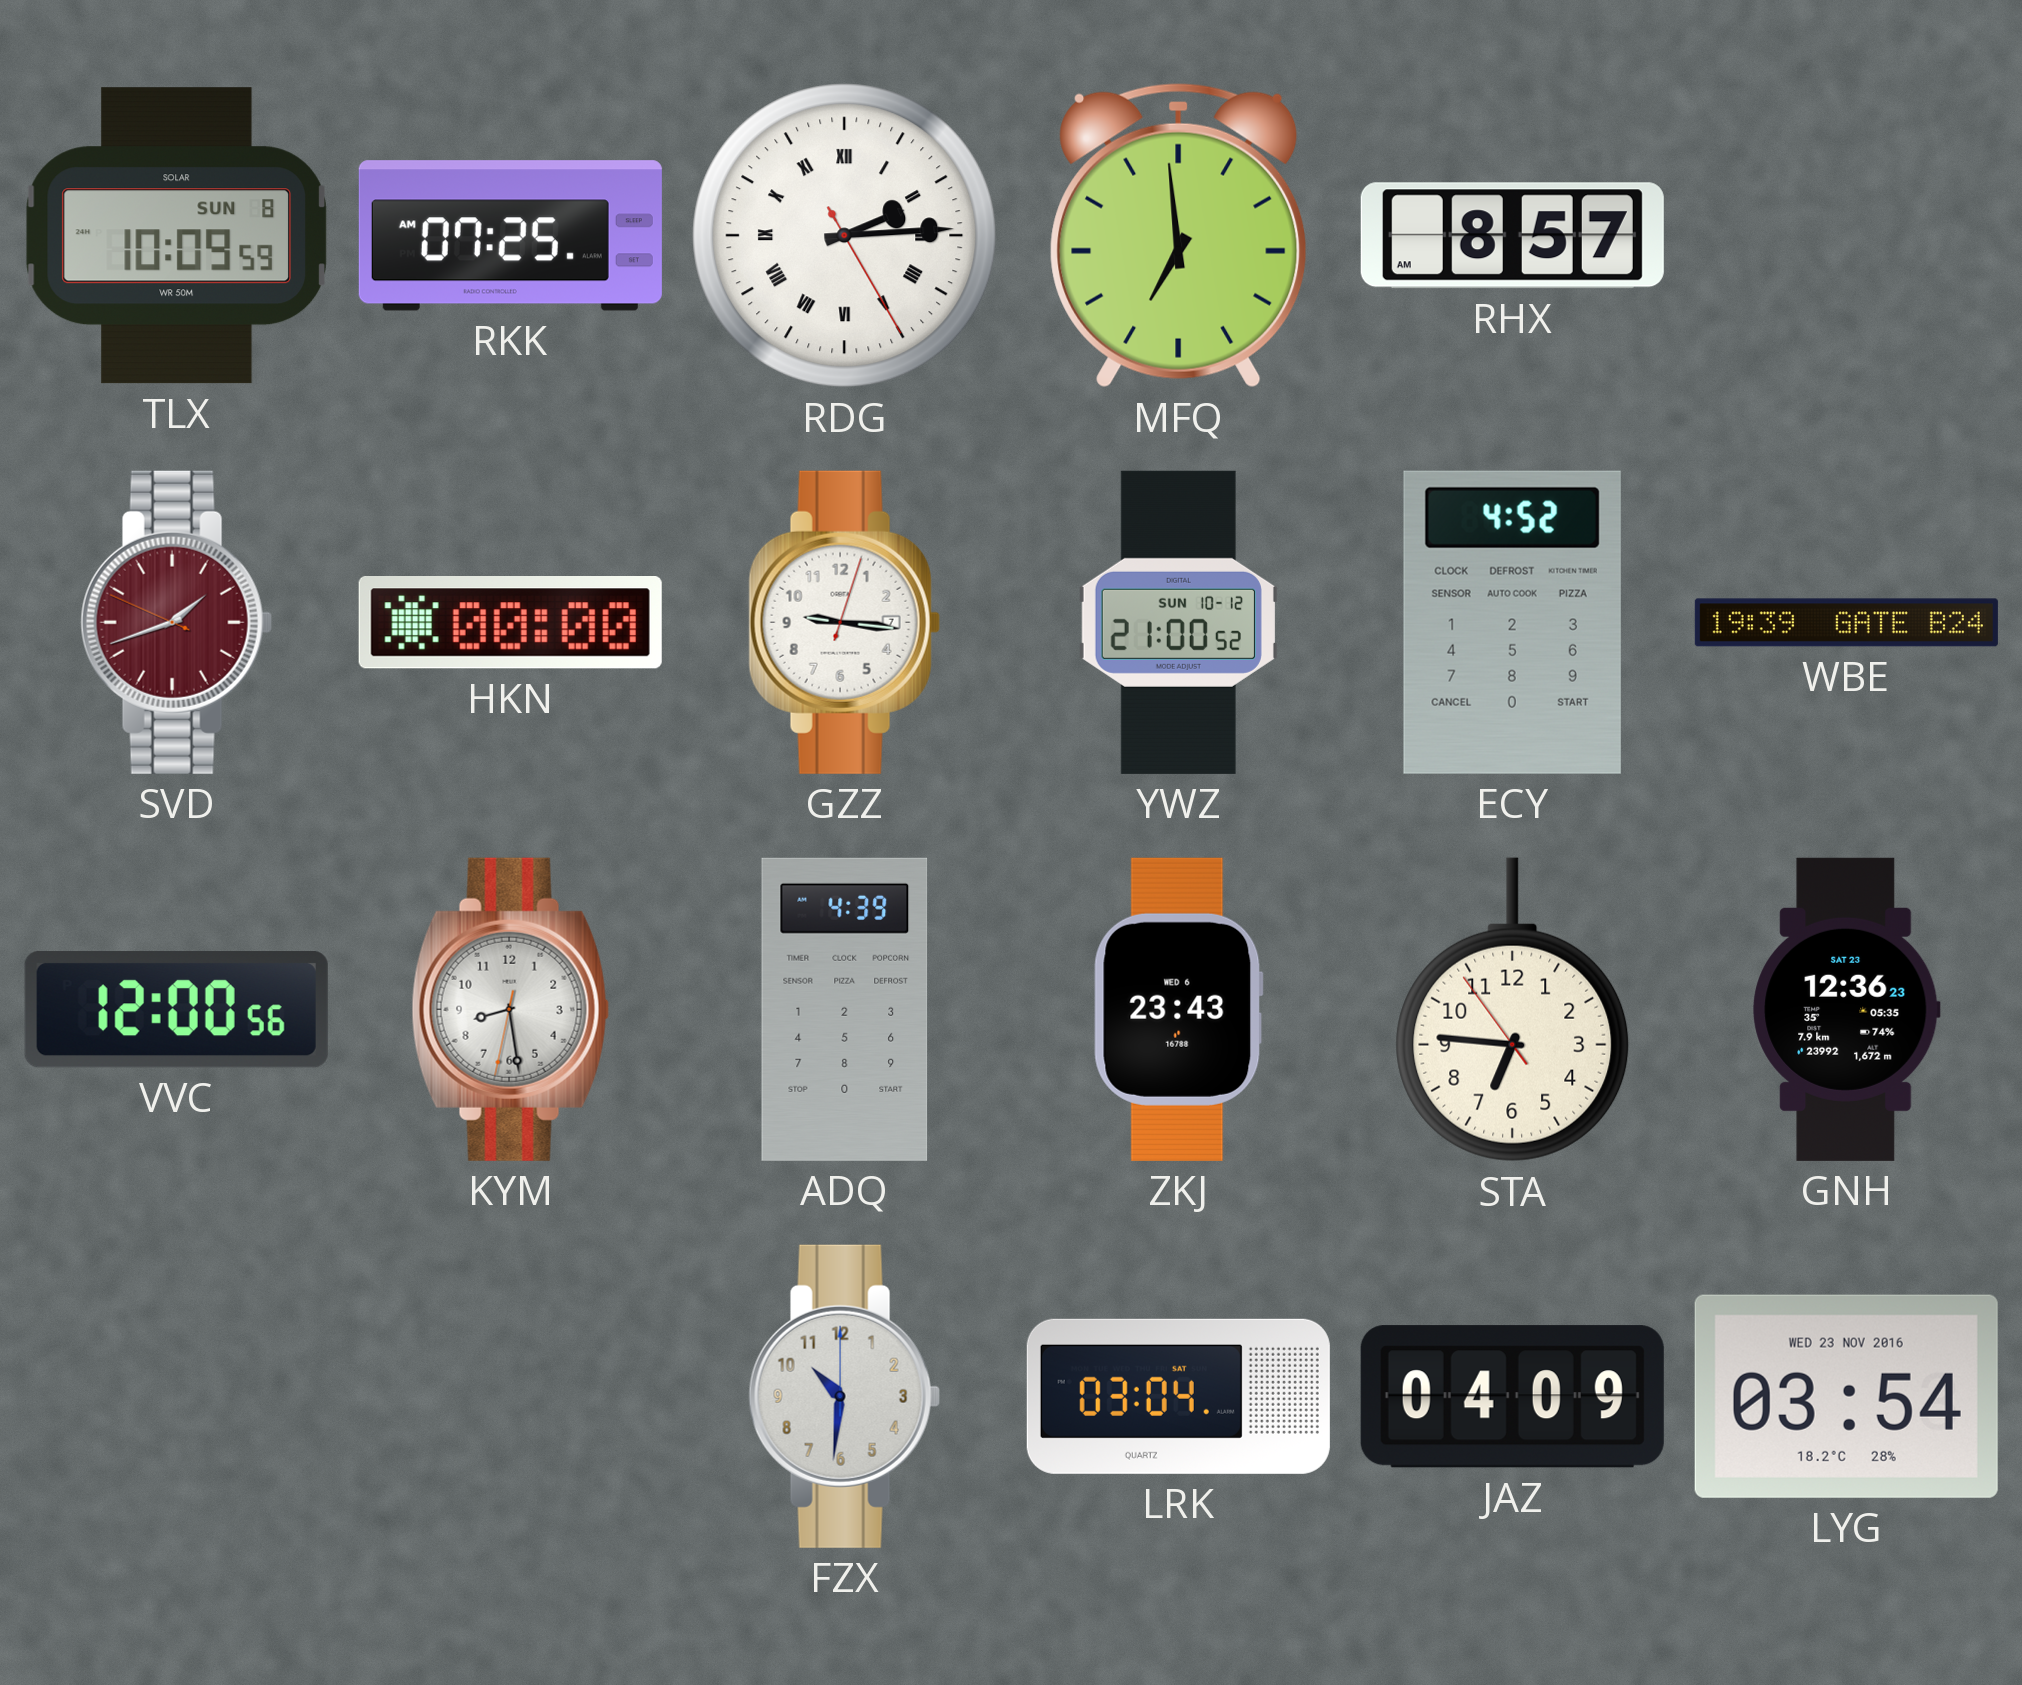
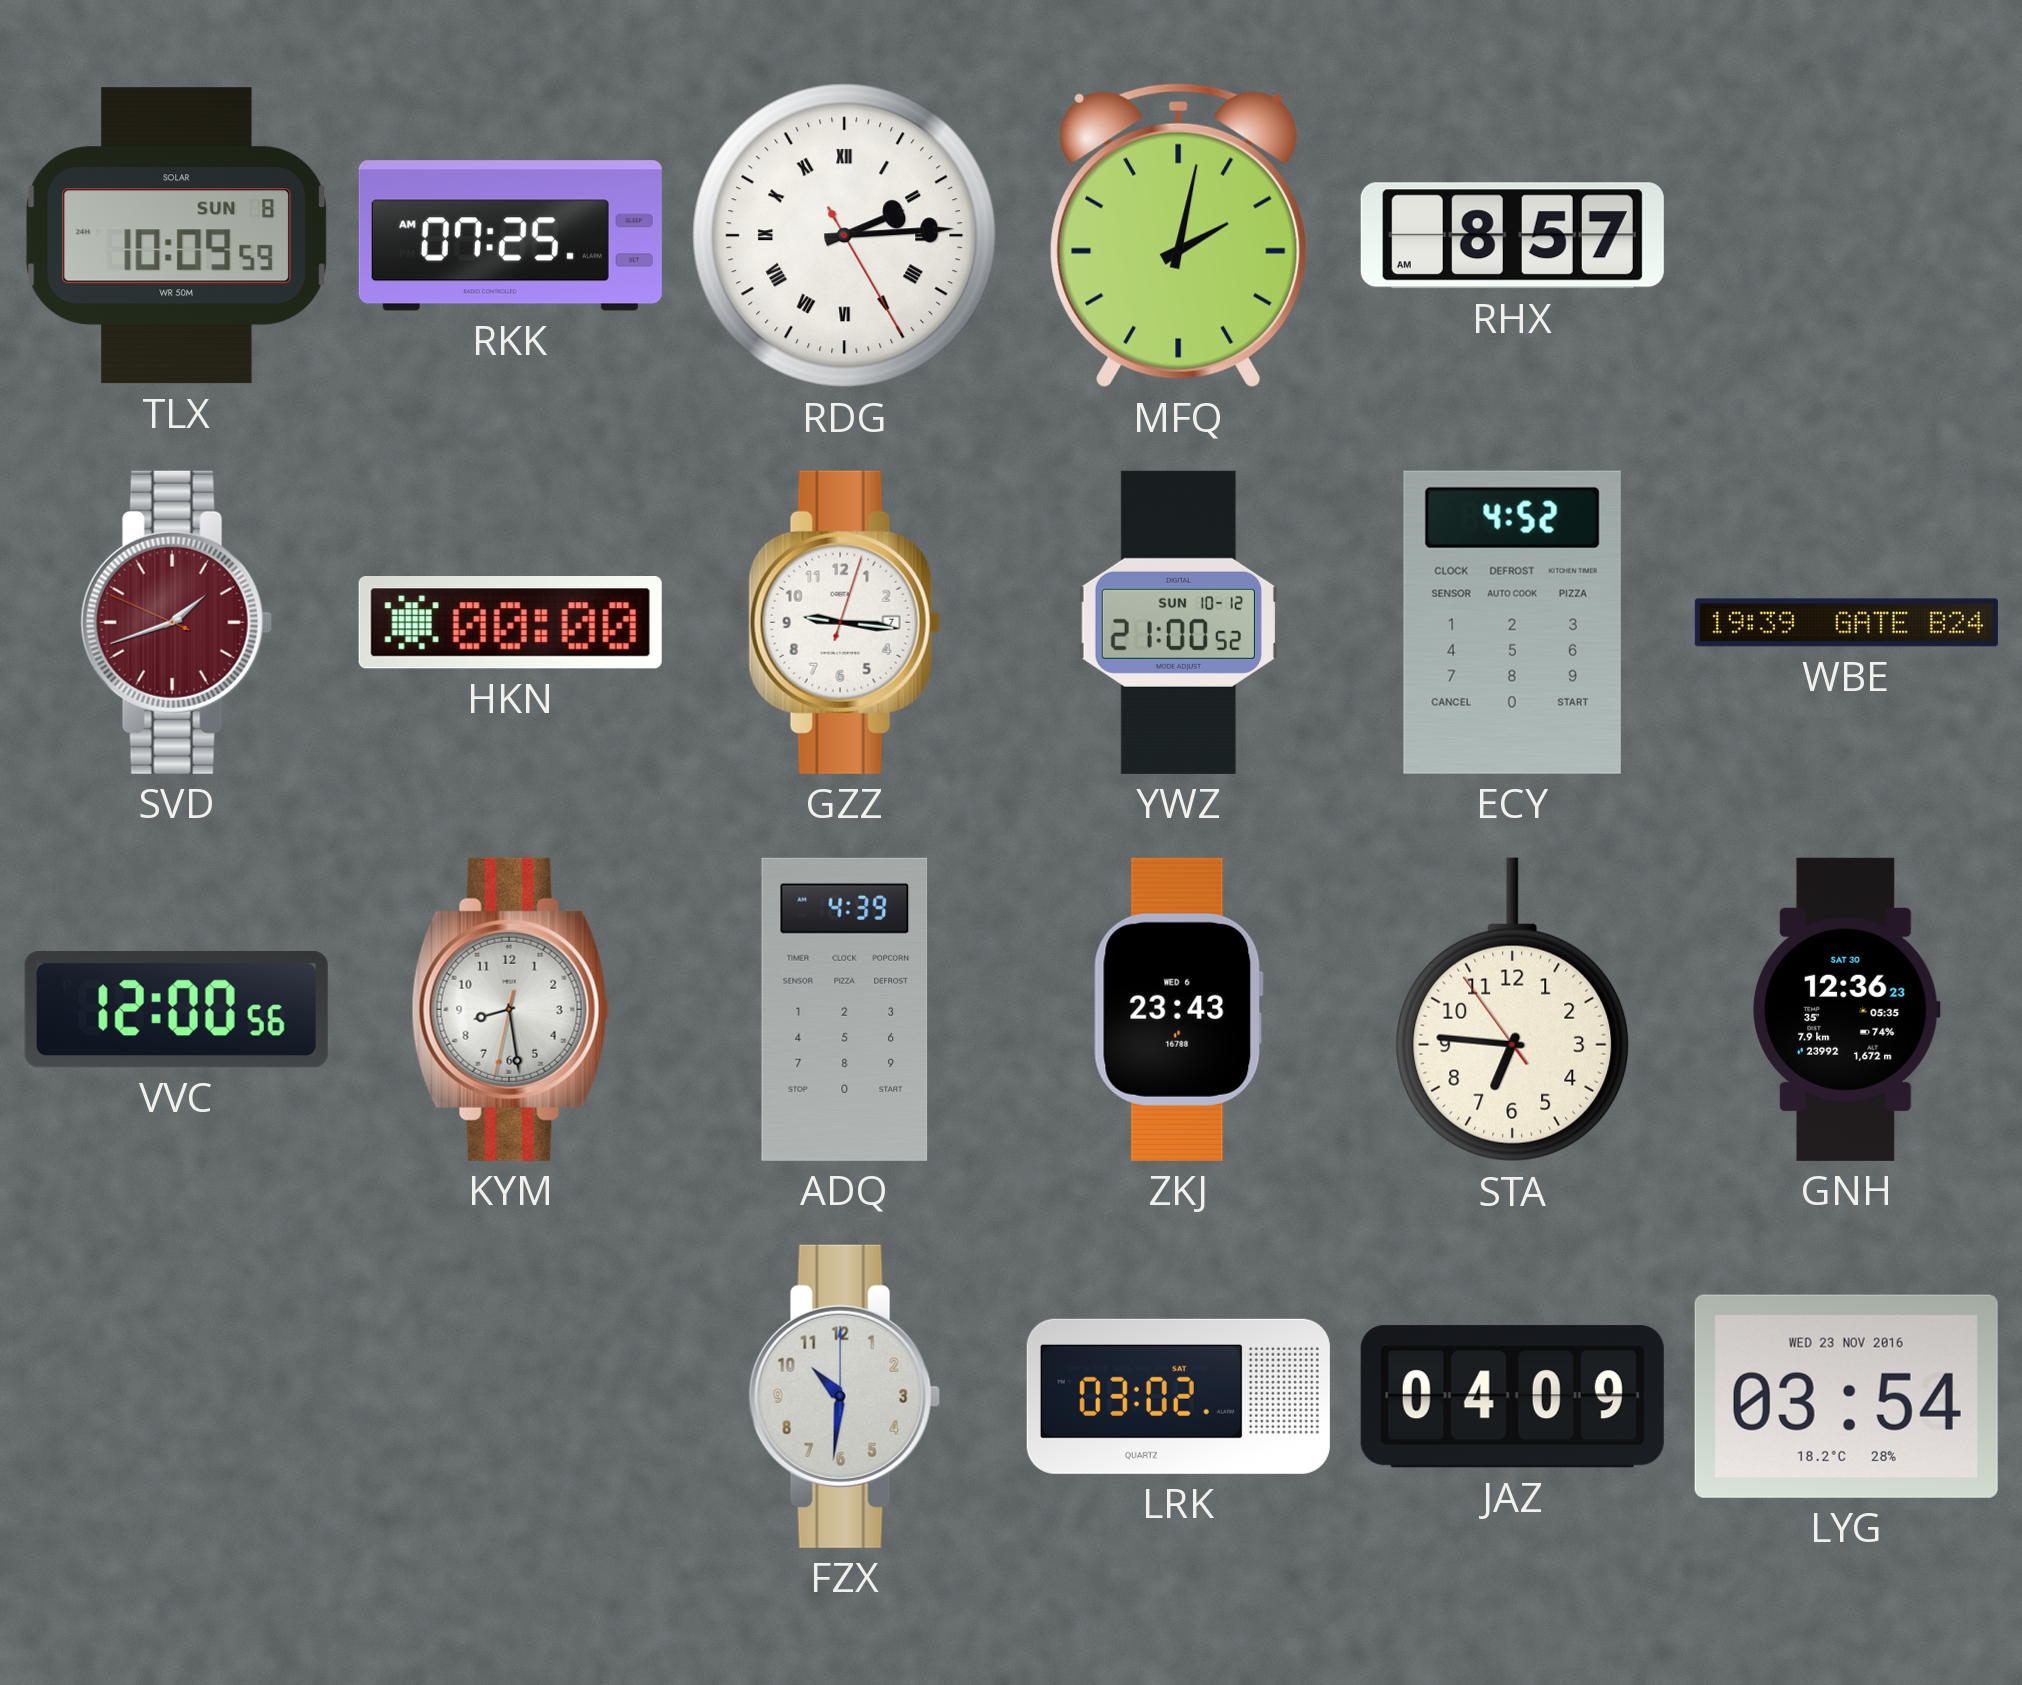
MFQ: 6:59 -> 2:02
GNH date: SAT 23 -> SAT 30
LRK: 03:04 -> 03:02
